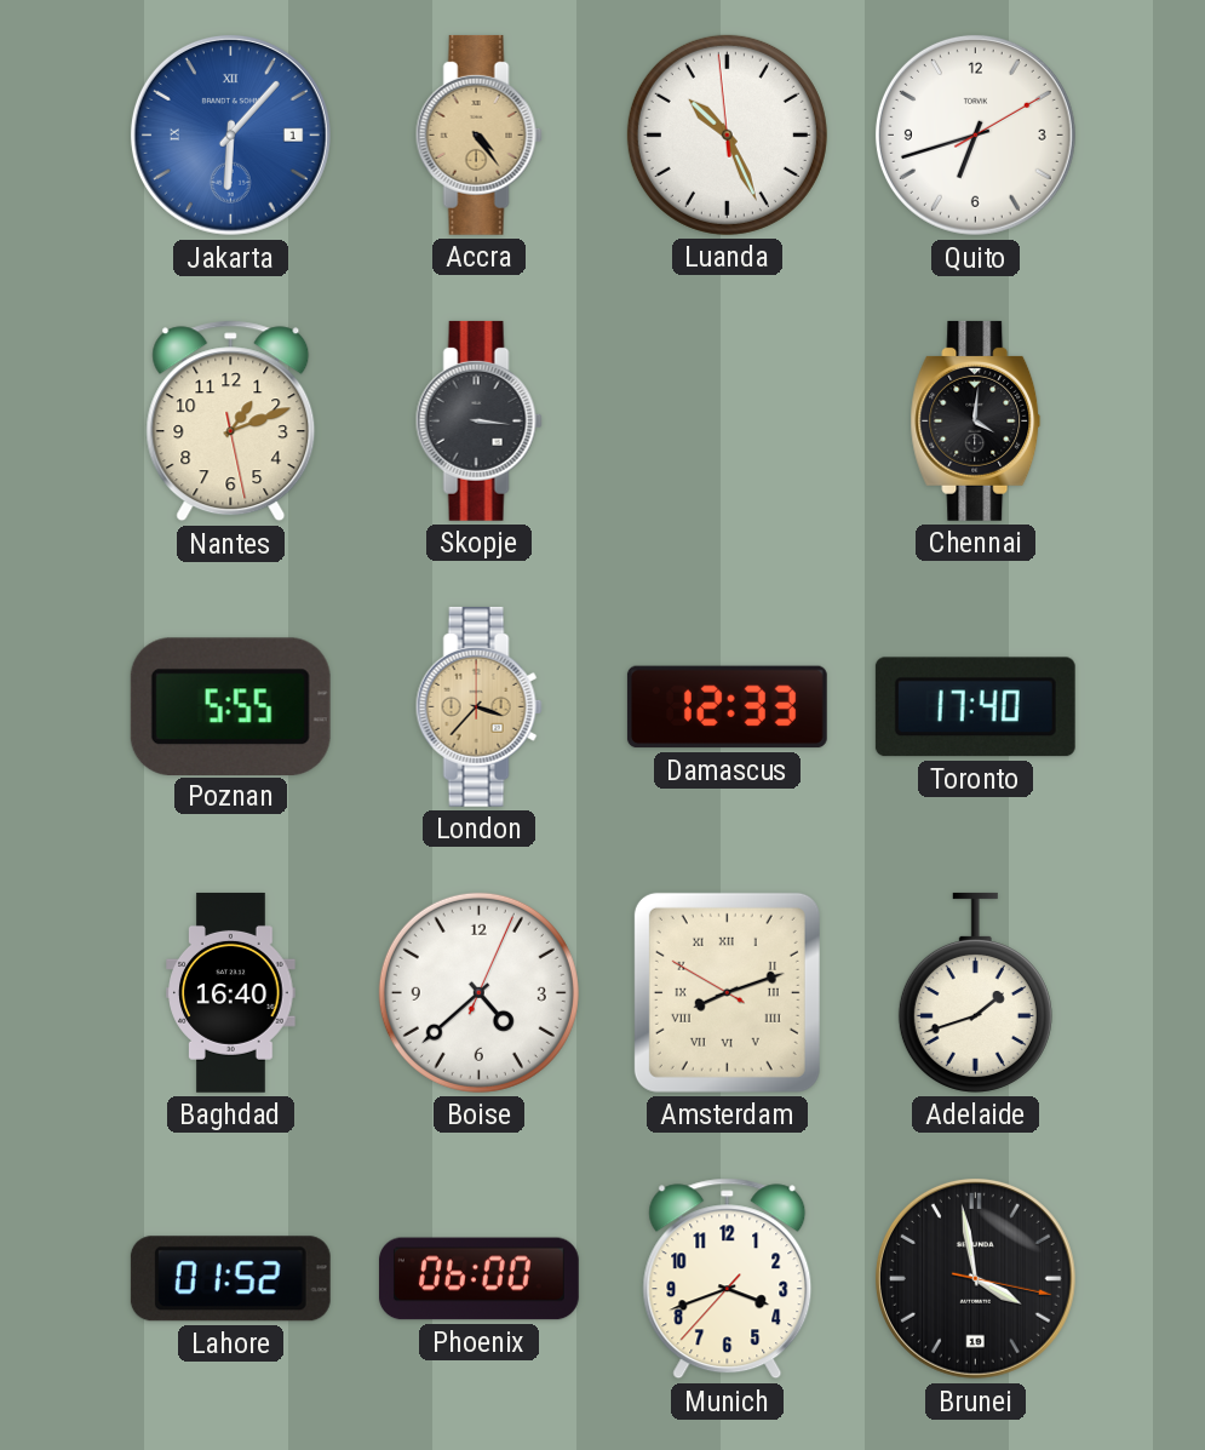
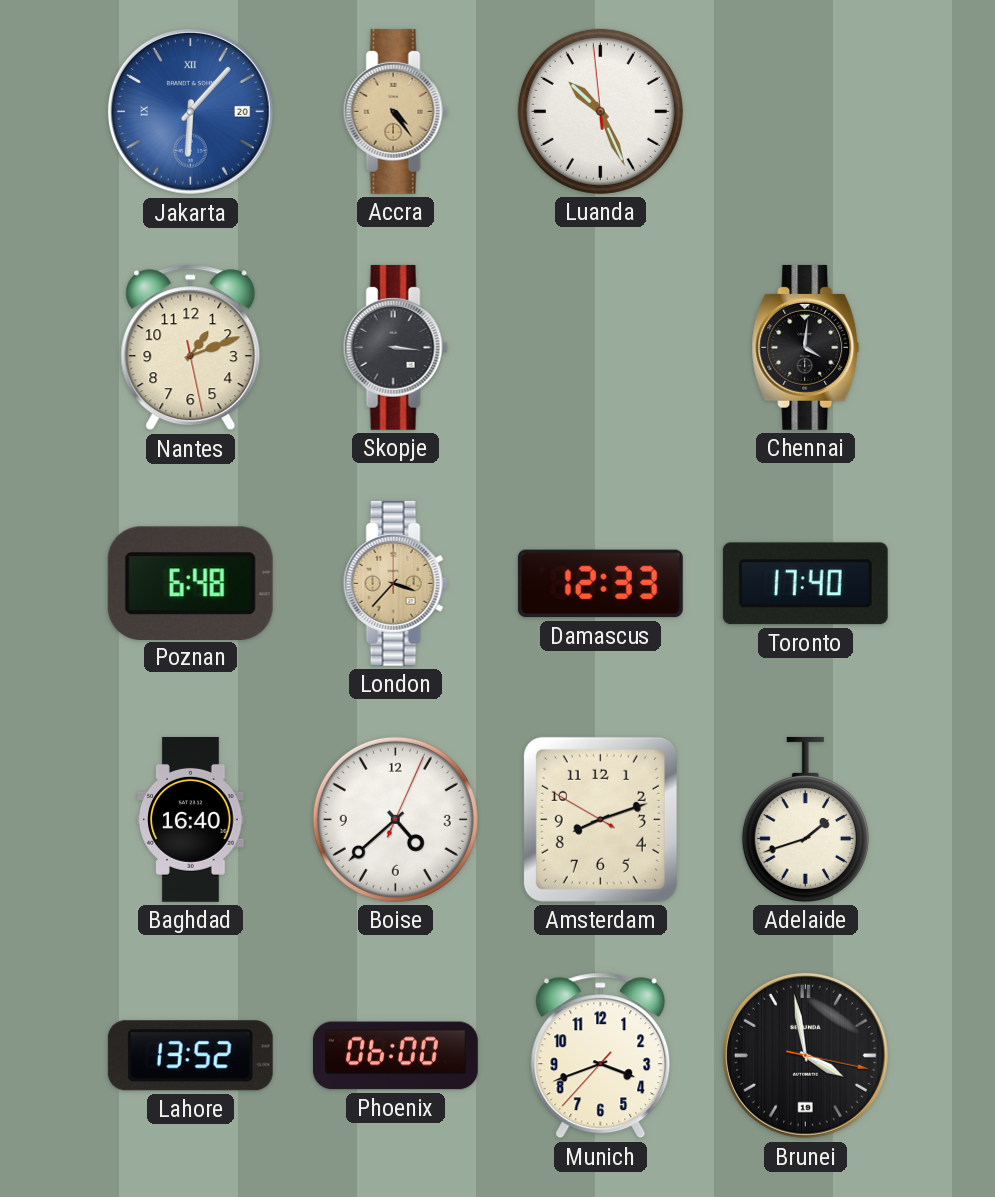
Jakarta date: 1 -> 20
Quito: 6:42 -> none
Poznan: 5:55 -> 6:48
Amsterdam numerals: Roman -> Arabic
Lahore: 01:52 -> 13:52
